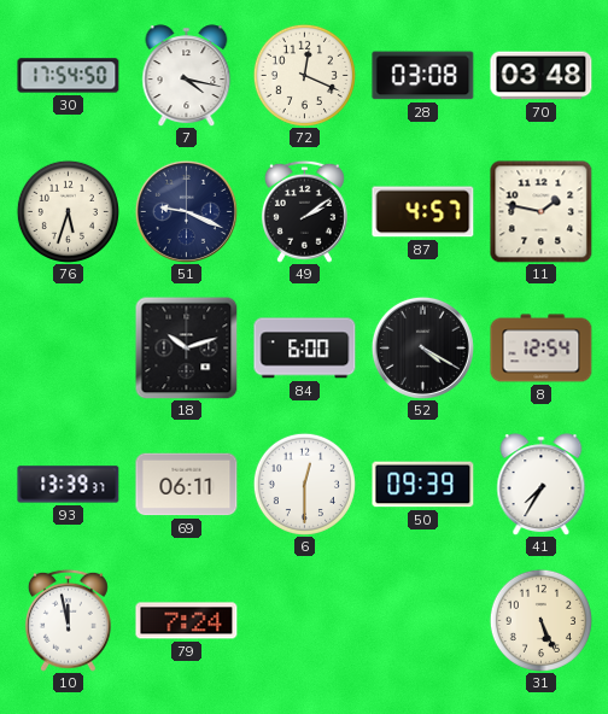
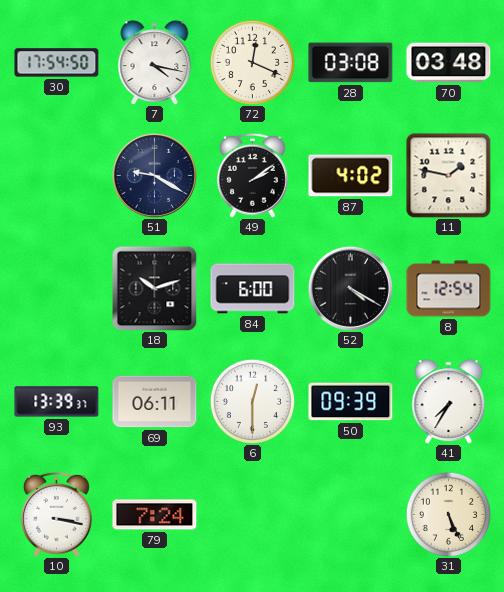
76: 5:33 -> none
51: 9:19 -> 9:20
87: 4:57 -> 4:02
10: 11:58 -> 3:17
